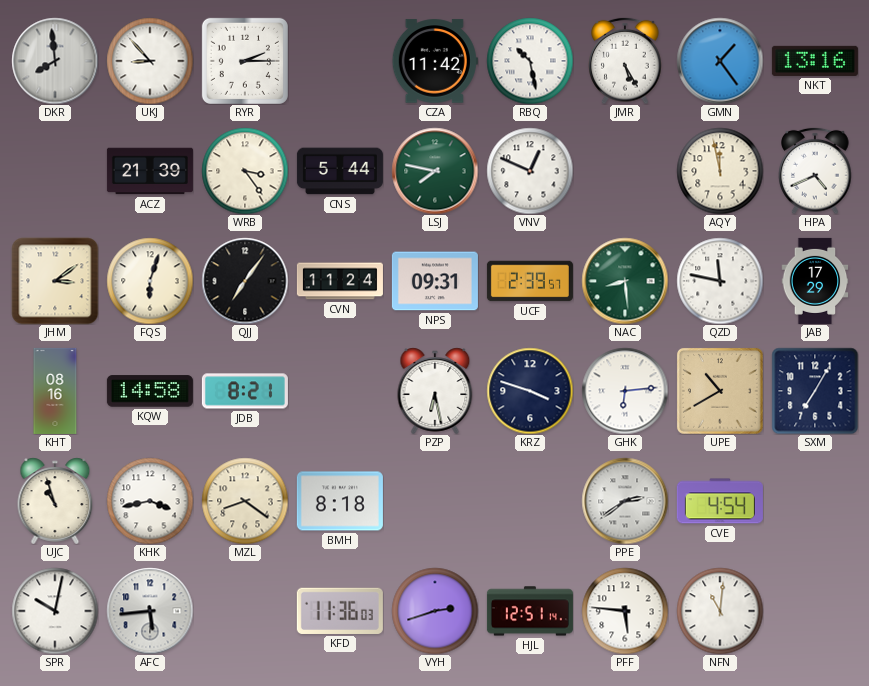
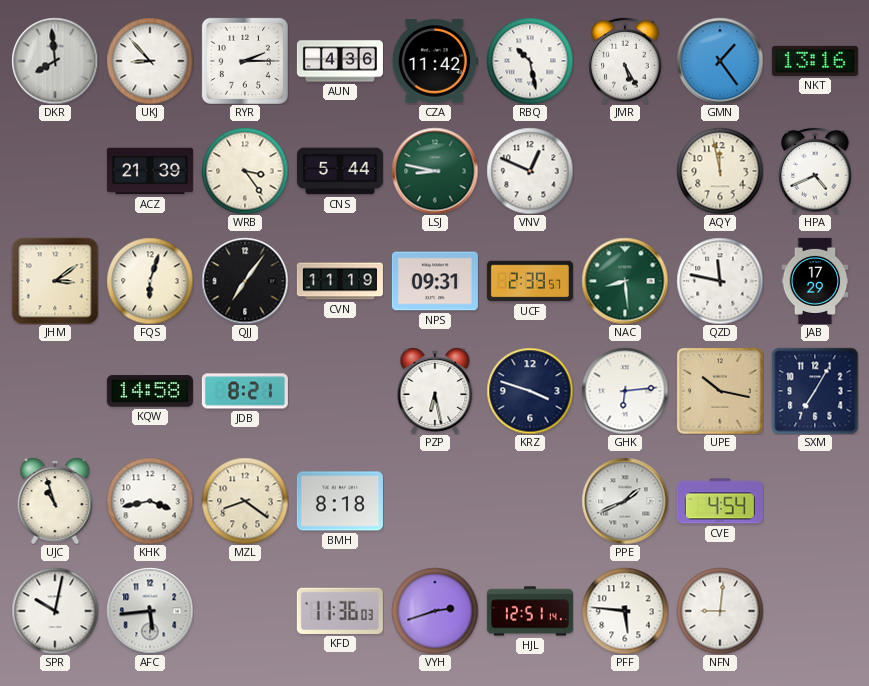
AUN: none -> 4:36
LSJ: 7:47 -> 8:47
CVN: 11:24 -> 11:19
KHT: 08:16 -> none
UPE: 10:40 -> 10:17
PPE: 2:39 -> 1:41
NFN: 11:01 -> 9:01
